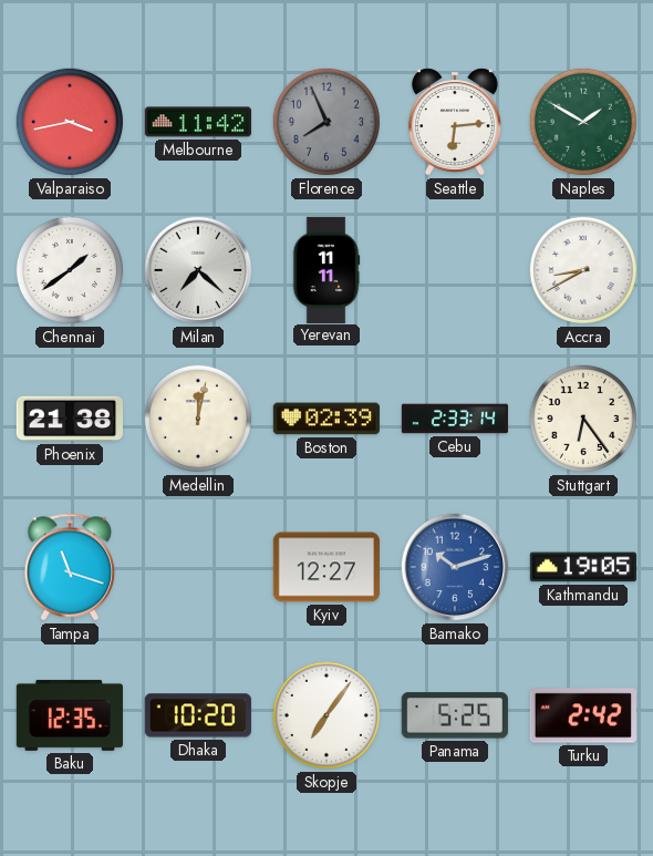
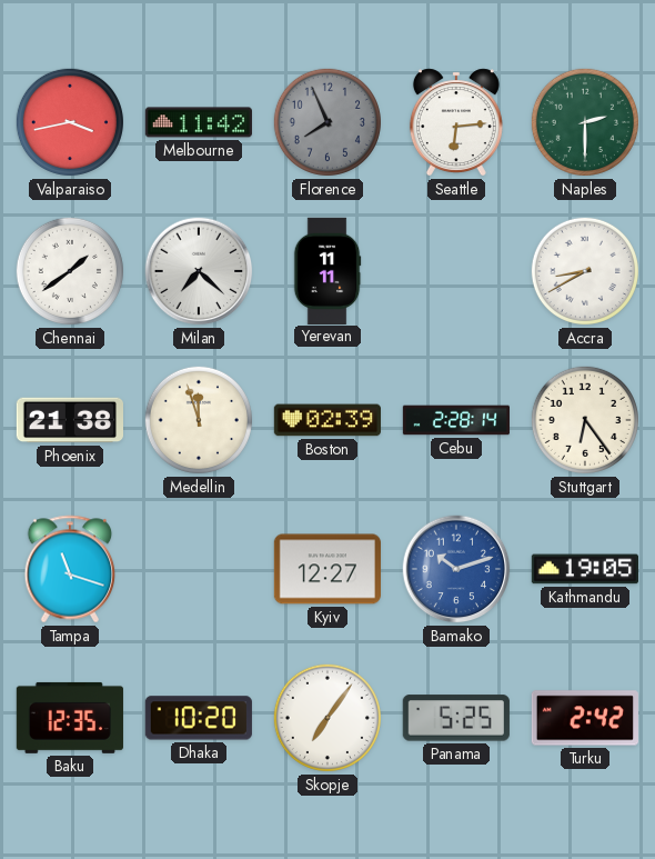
Naples: 1:50 -> 2:30
Medellin: 12:02 -> 11:57
Cebu: 2:33 -> 2:28
